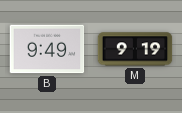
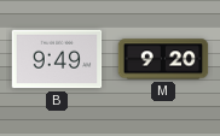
M: 9:19 -> 9:20
